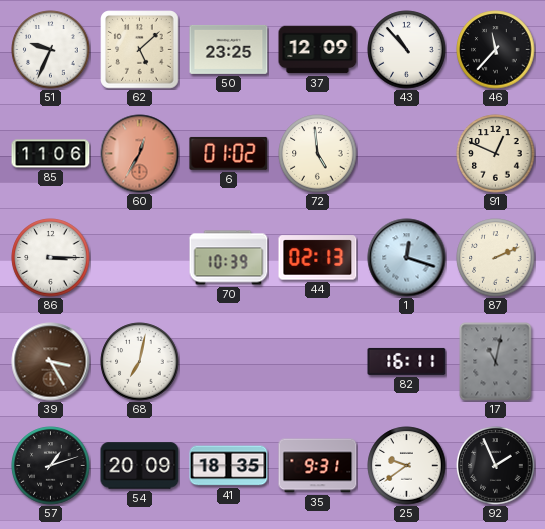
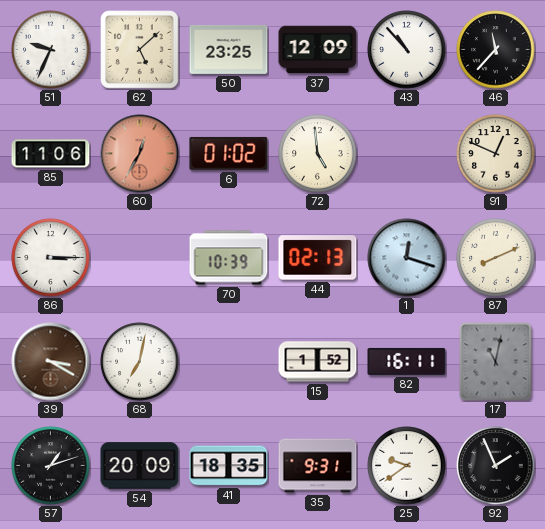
87: 2:11 -> 8:11
39: 3:25 -> 3:20
15: none -> 1:52
